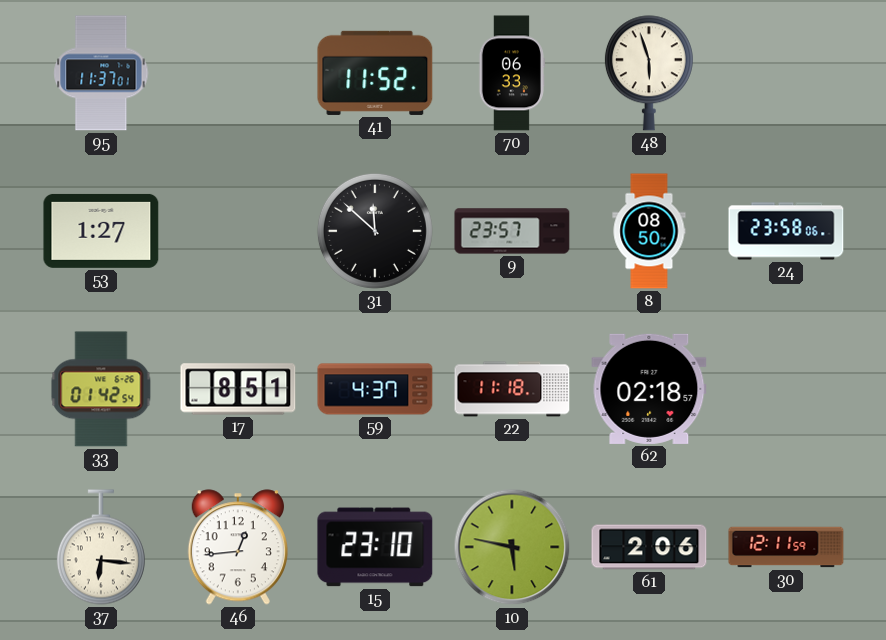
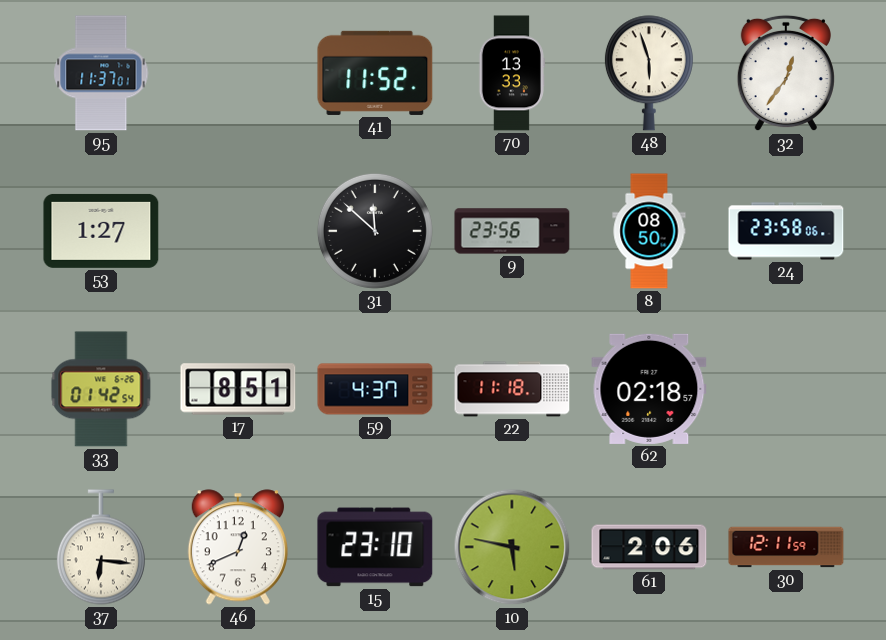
70: 06:33 -> 13:33
32: none -> 12:36
9: 23:57 -> 23:56
46: 12:44 -> 12:41
